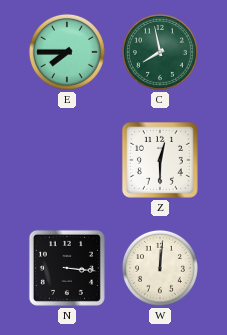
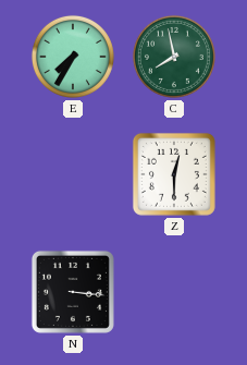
E: 7:45 -> 7:35
W: 12:01 -> none
